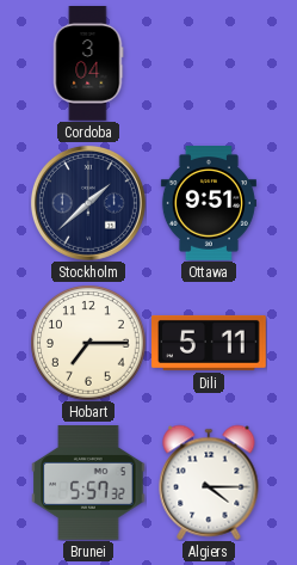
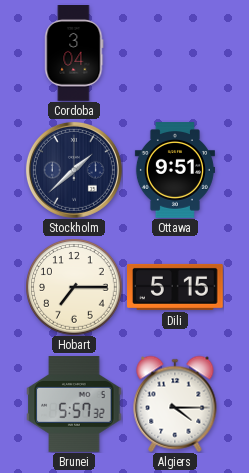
Dili: 5:11 -> 5:15
